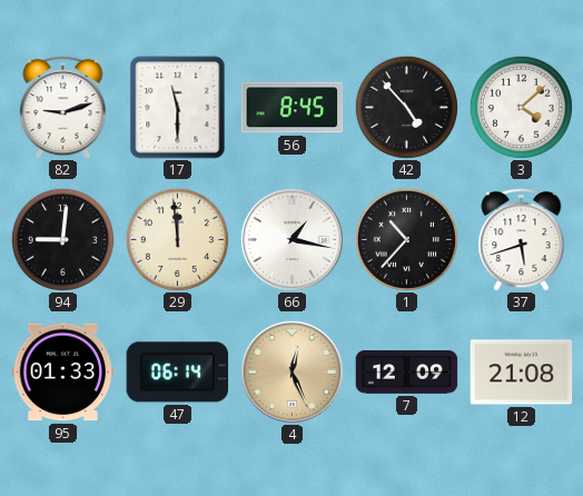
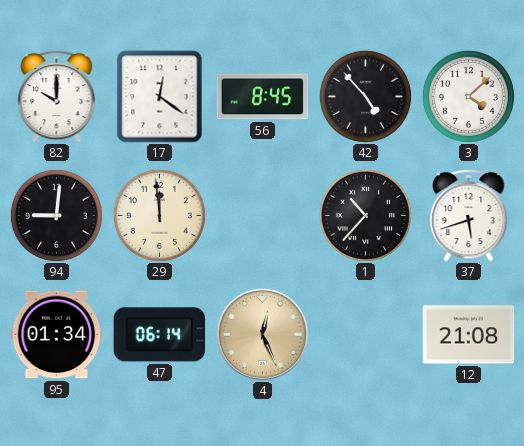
82: 9:12 -> 10:00
17: 11:30 -> 12:21
66: 1:17 -> none
95: 01:33 -> 01:34
7: 12:09 -> none
